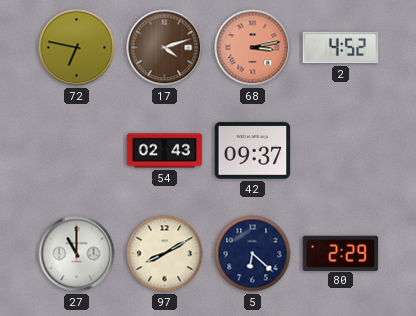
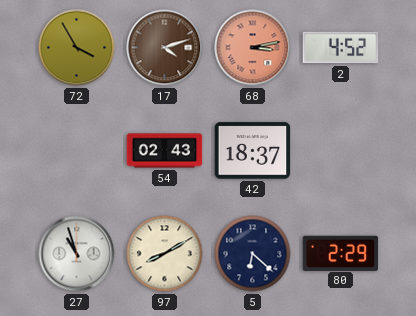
72: 6:47 -> 3:55
42: 09:37 -> 18:37
27: 11:00 -> 10:57
